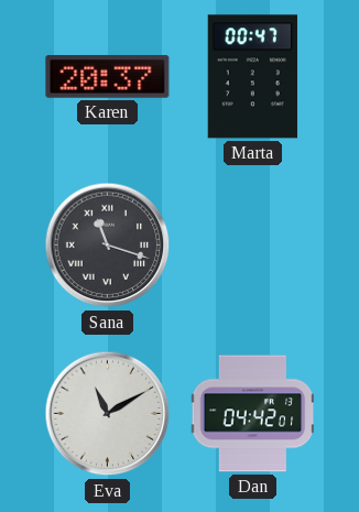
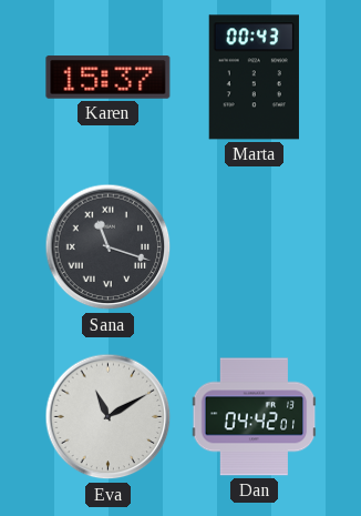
Karen: 20:37 -> 15:37
Marta: 00:47 -> 00:43
